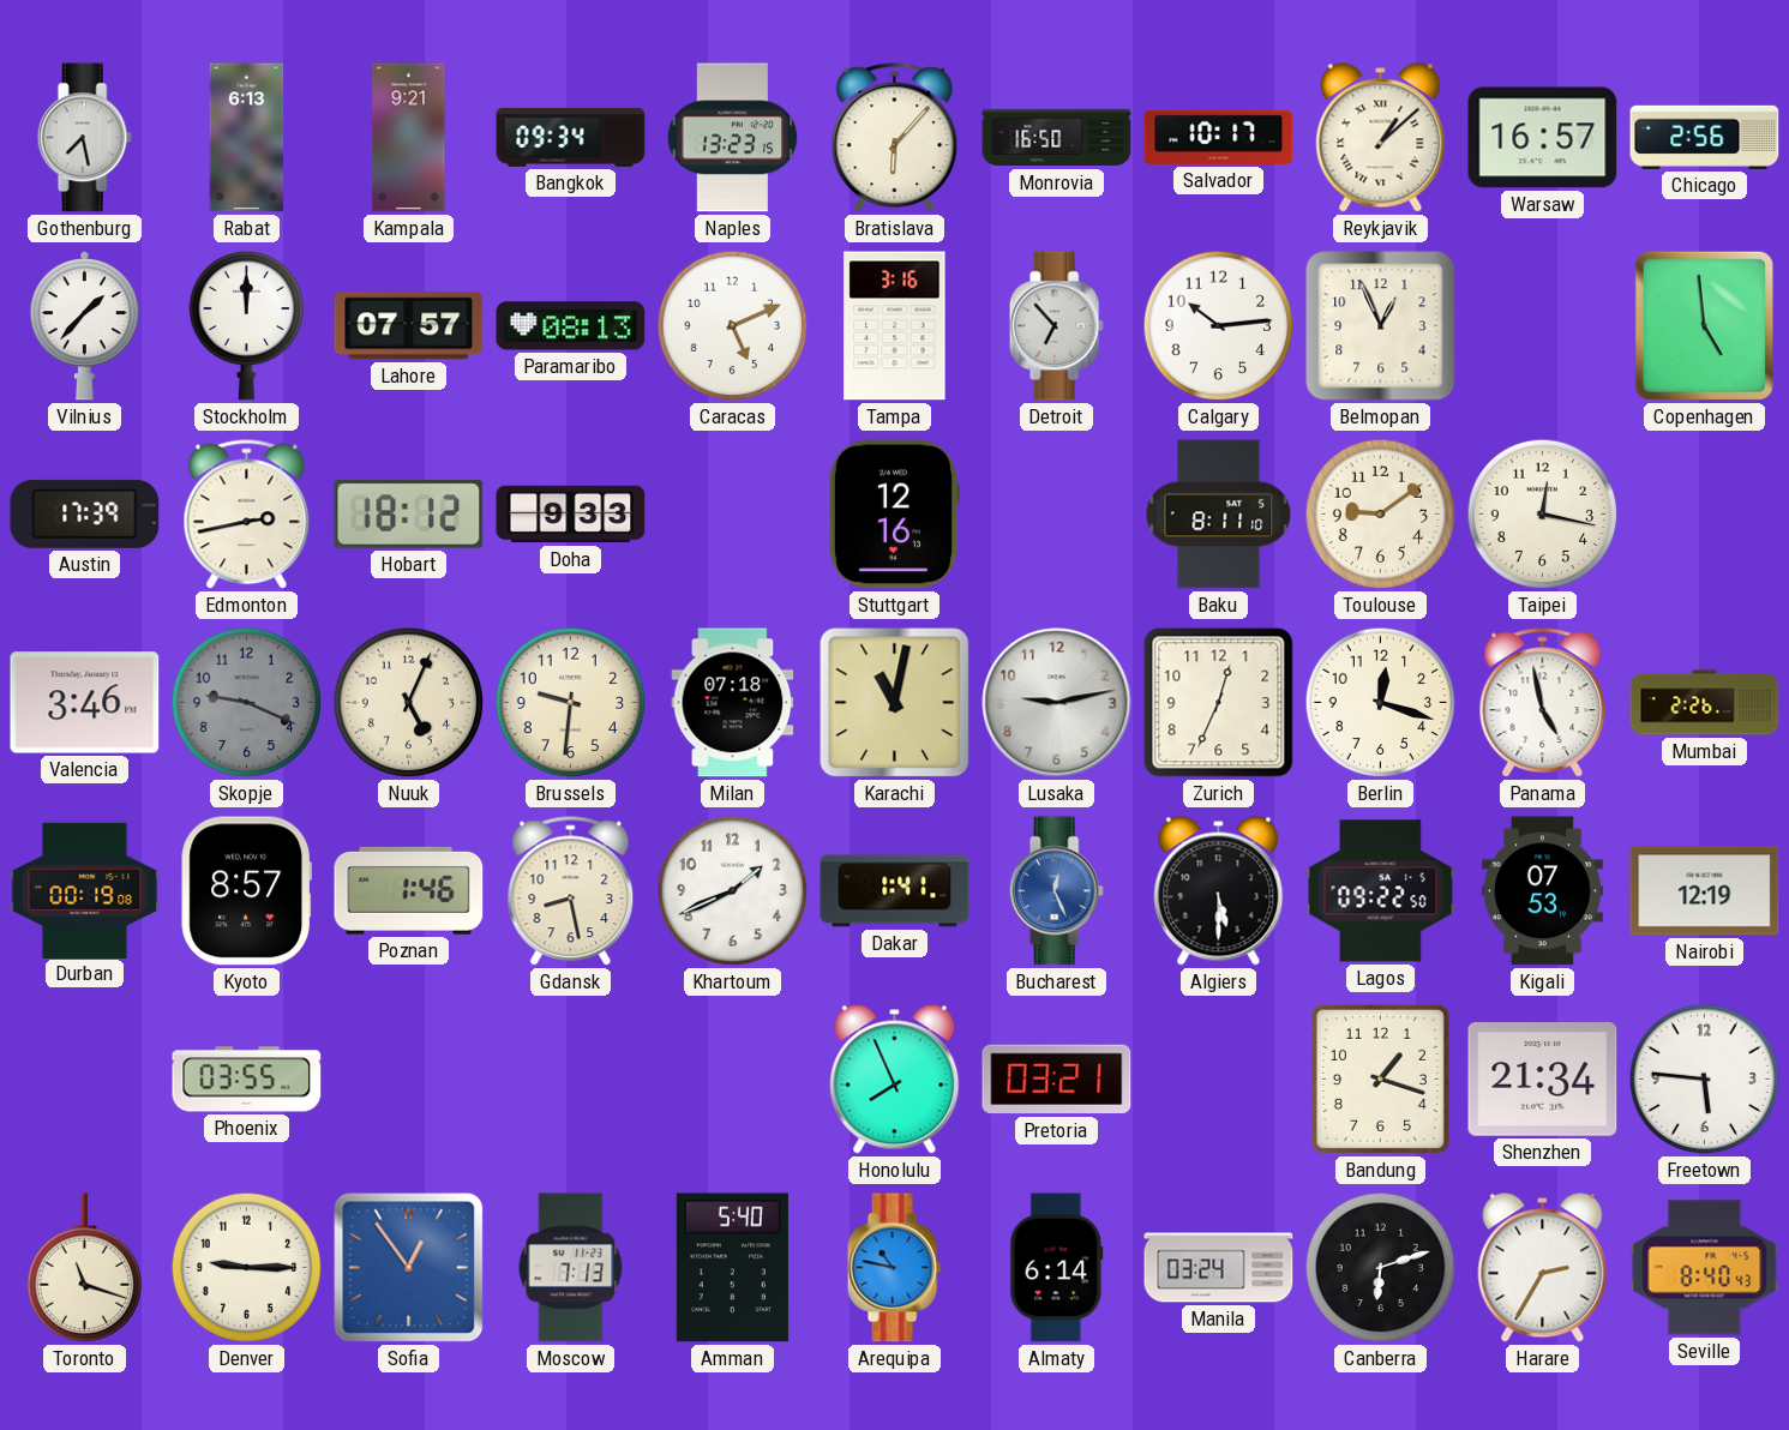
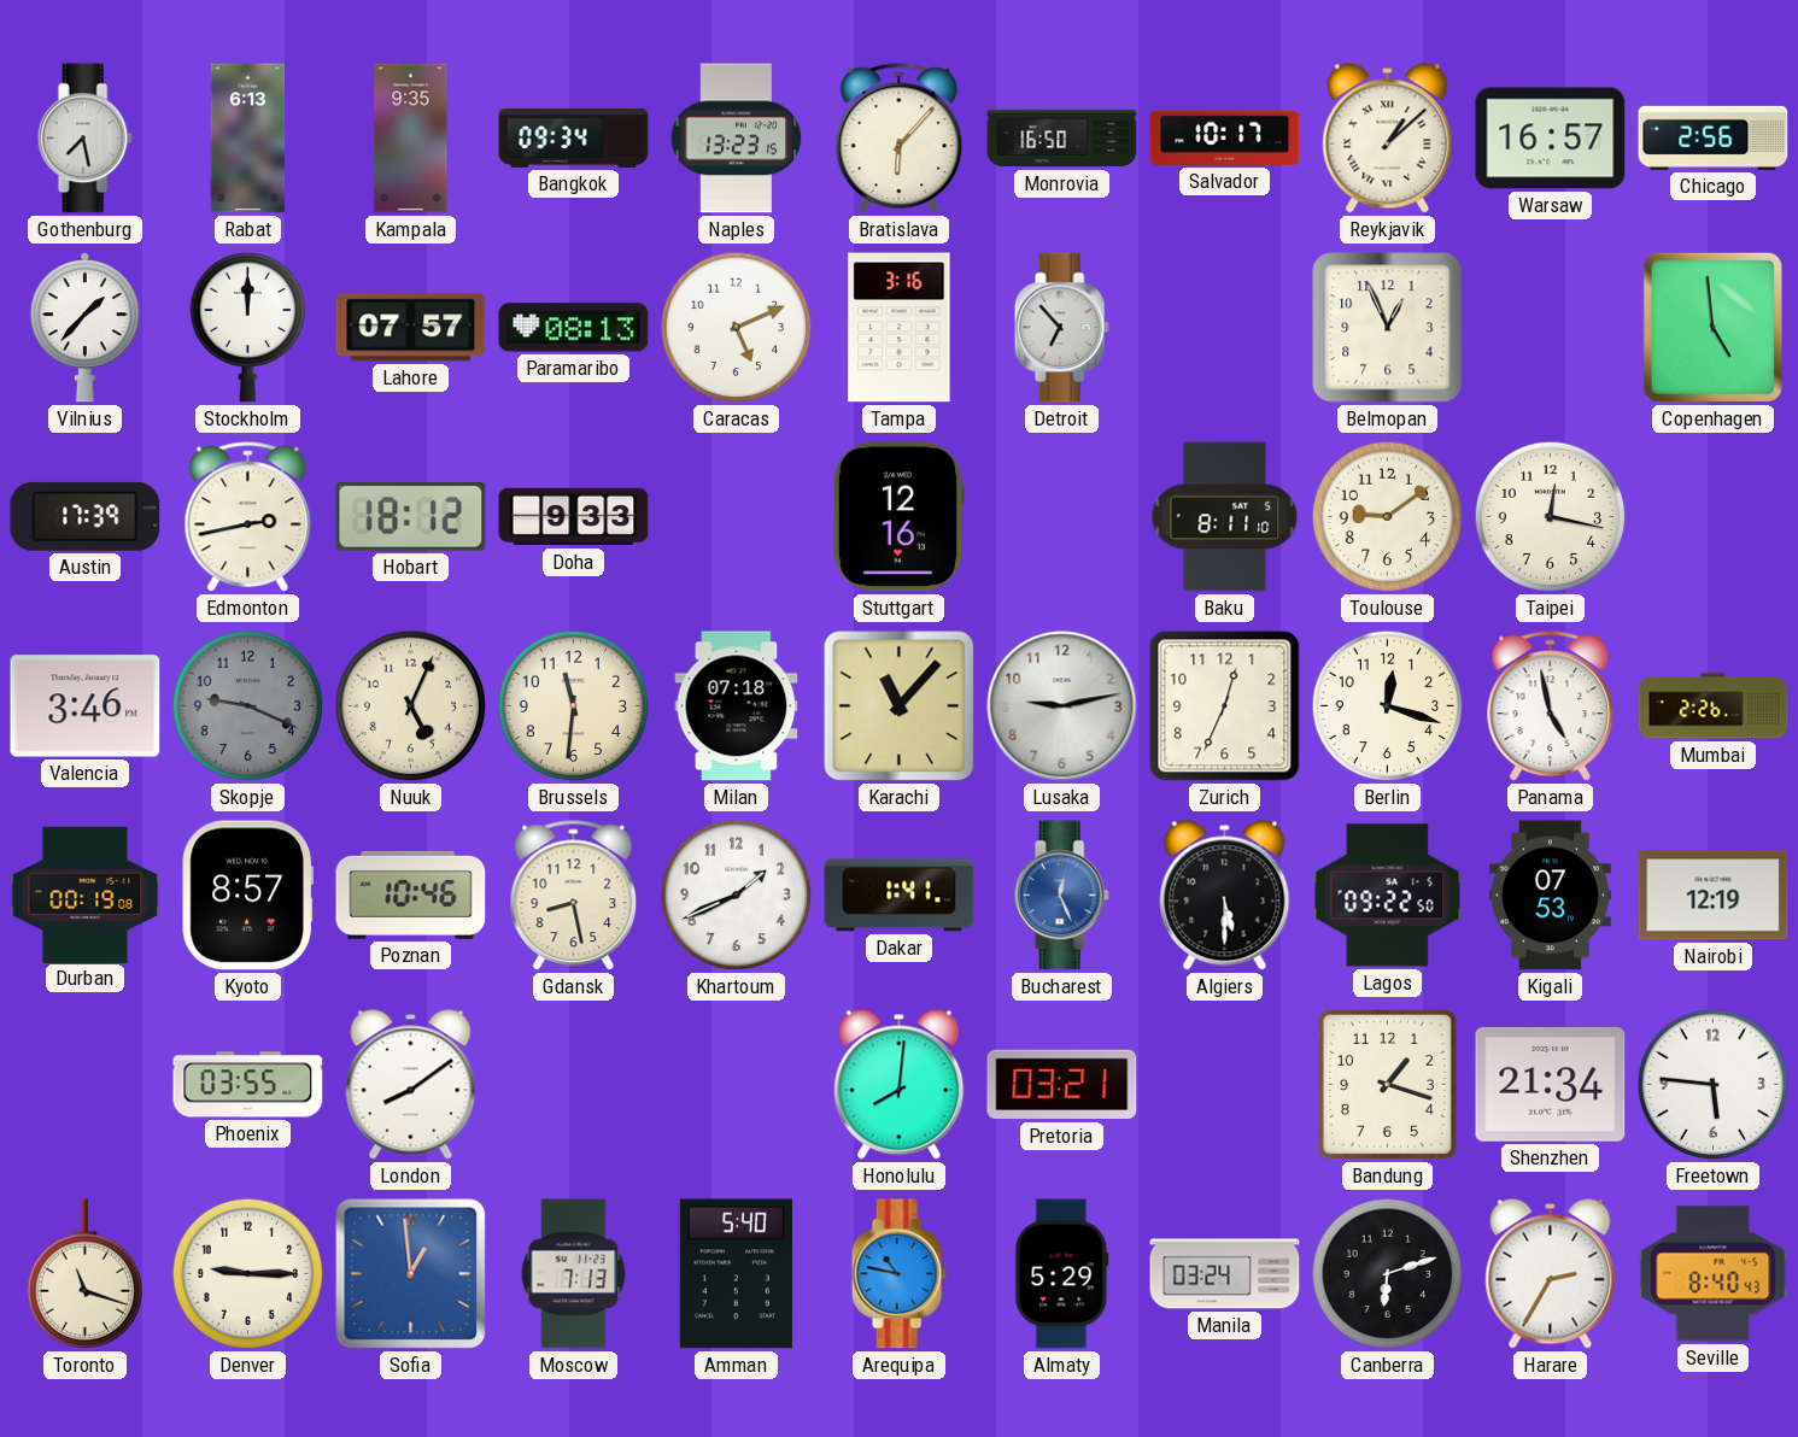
Kampala: 9:21 -> 9:35
Calgary: 10:14 -> none
Brussels: 9:31 -> 11:31
Karachi: 11:02 -> 11:07
Poznan: 1:46 -> 10:46
London: none -> 8:09
Honolulu: 7:56 -> 8:01
Sofia: 12:54 -> 12:59
Almaty: 6:14 -> 5:29
